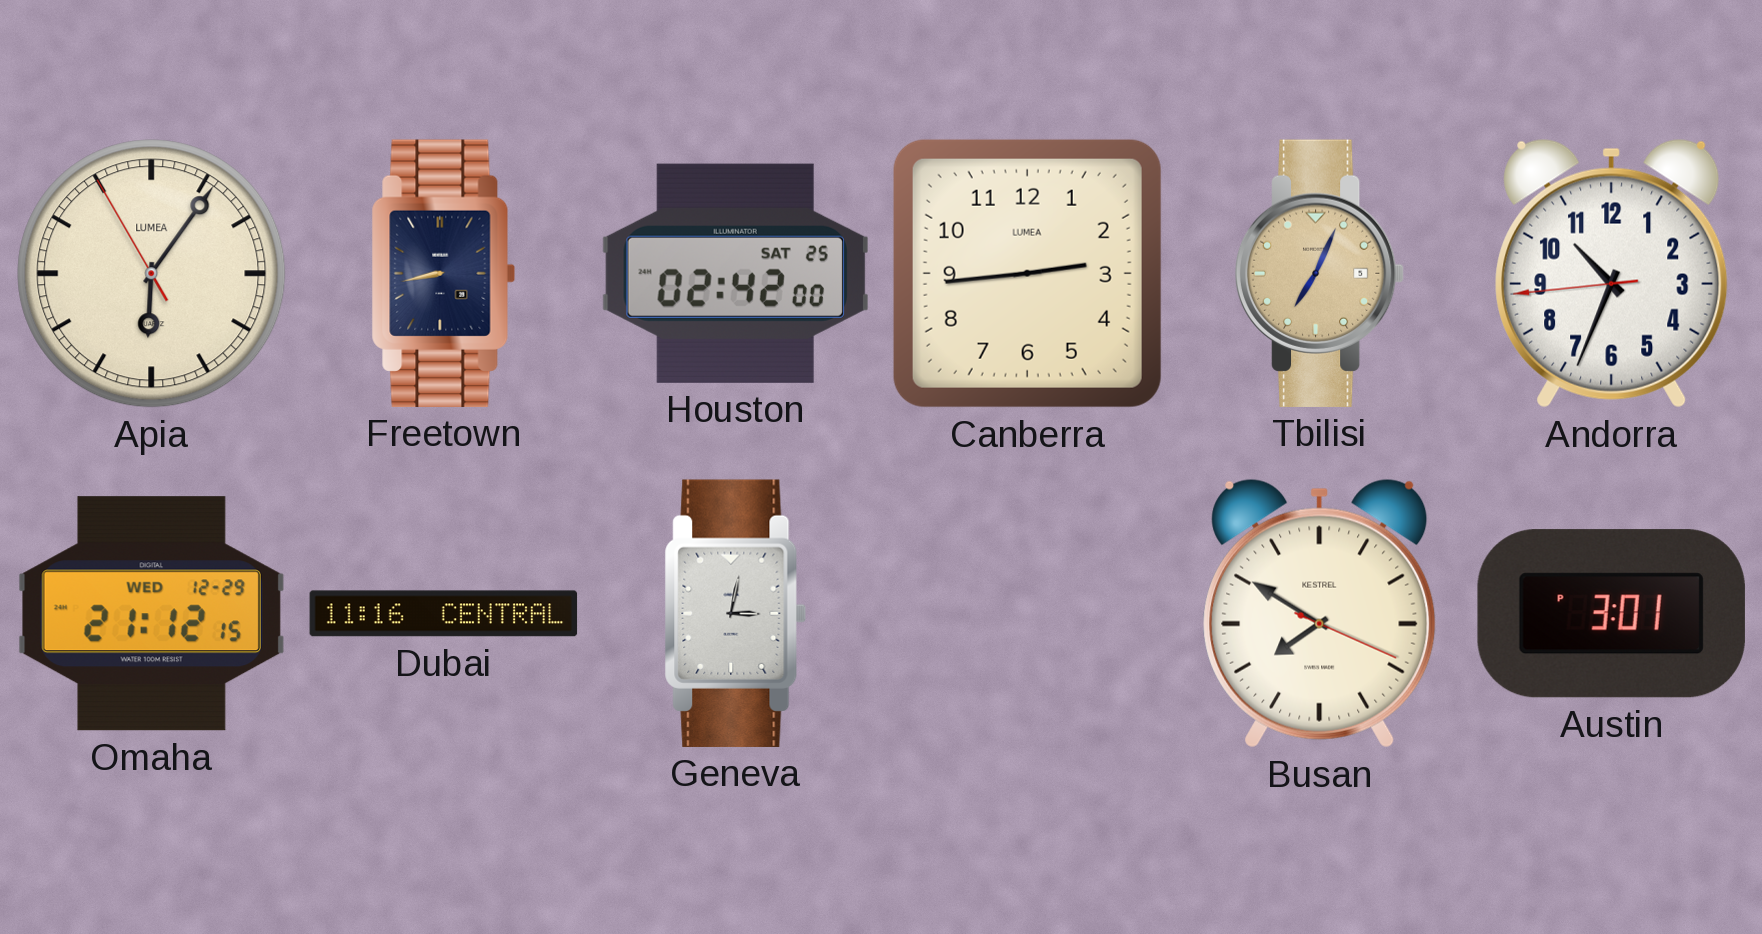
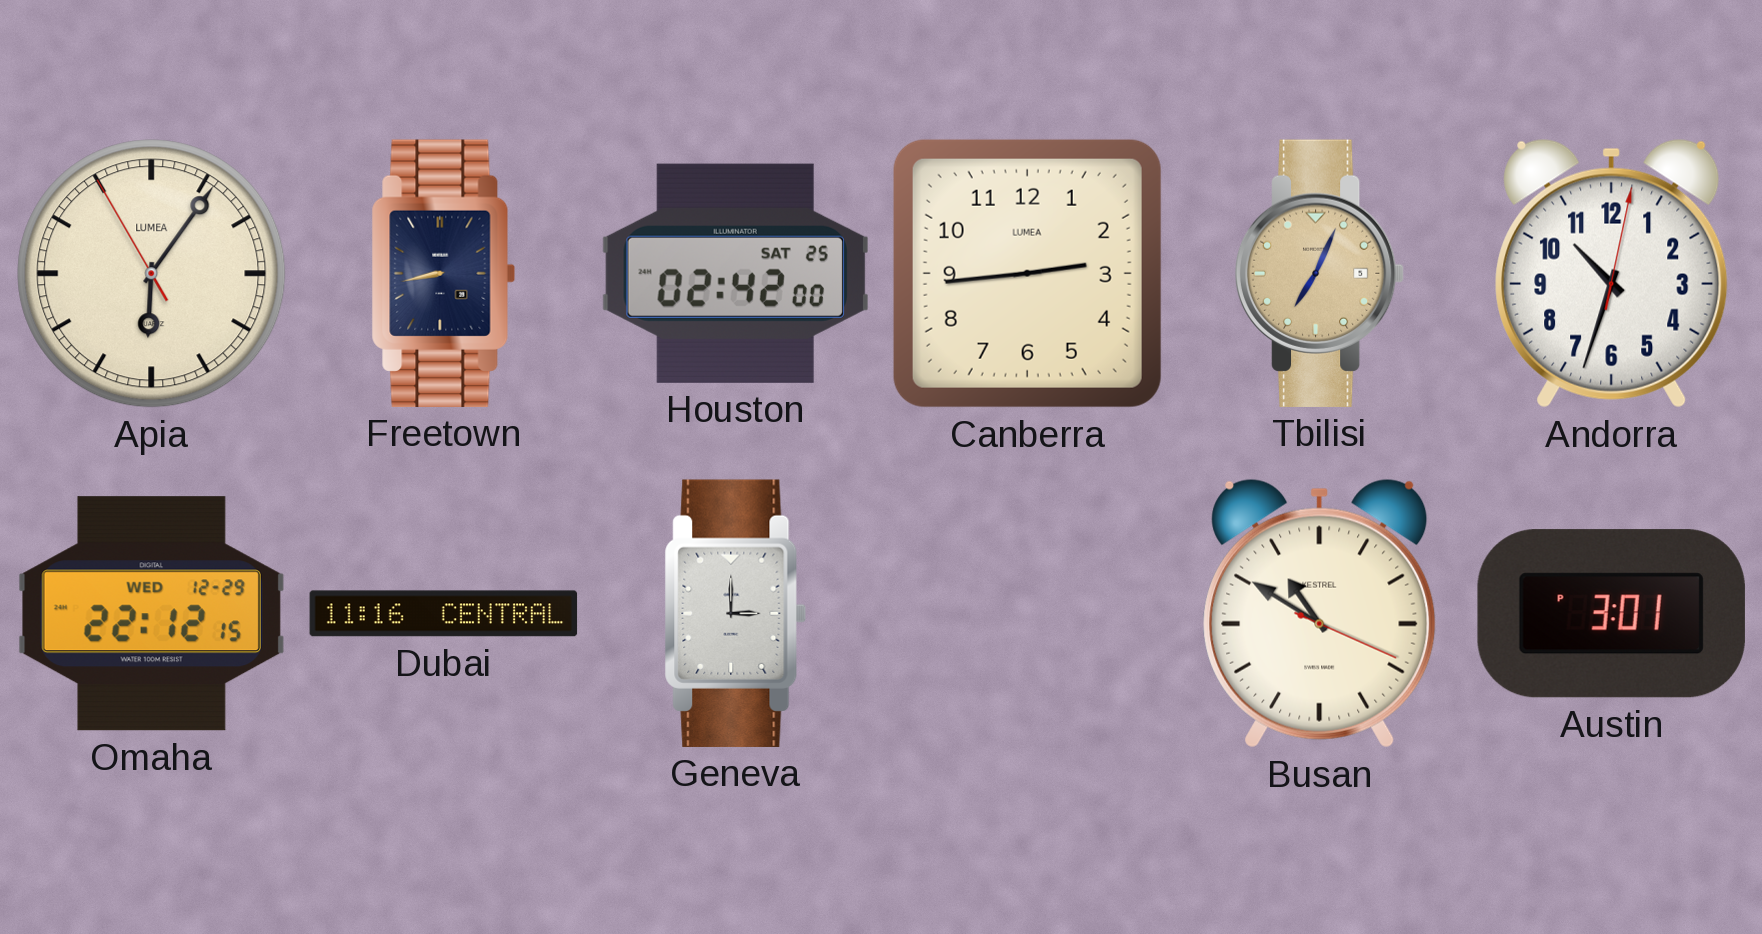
Andorra: 10:33:44 -> 10:33:02
Omaha: 21:12 -> 22:12
Geneva: 3:02 -> 3:00
Busan: 7:50 -> 10:50
